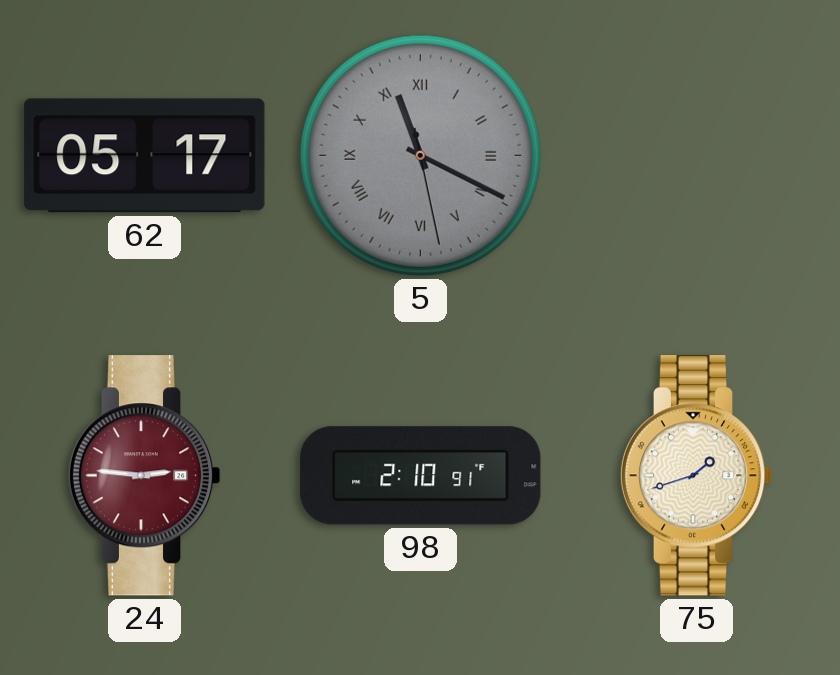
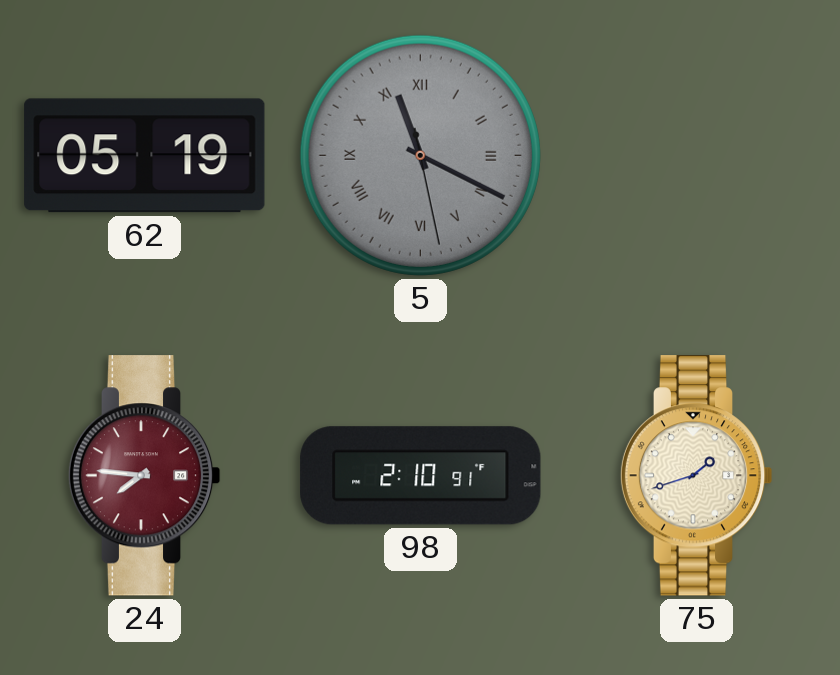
62: 05:17 -> 05:19
24: 2:46 -> 7:46
